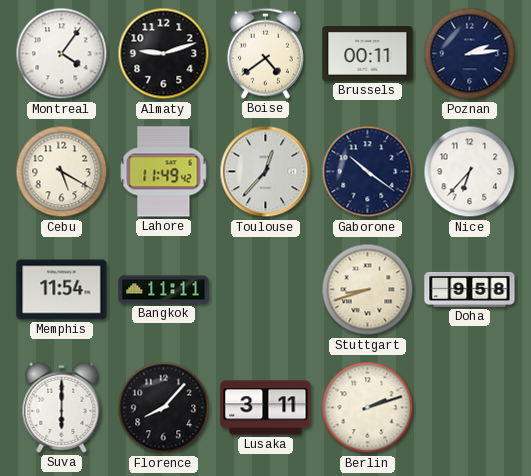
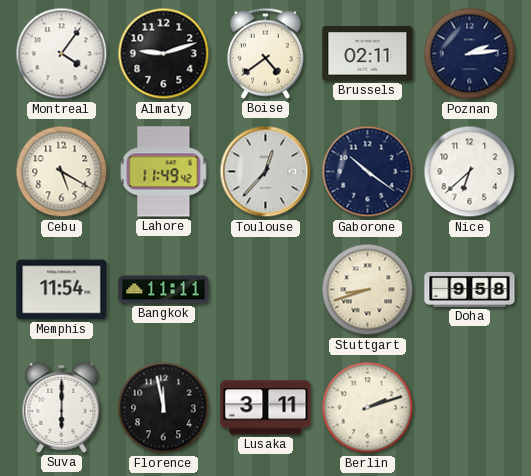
Brussels: 00:11 -> 02:11
Nice: 6:37 -> 6:38
Florence: 8:07 -> 11:58
